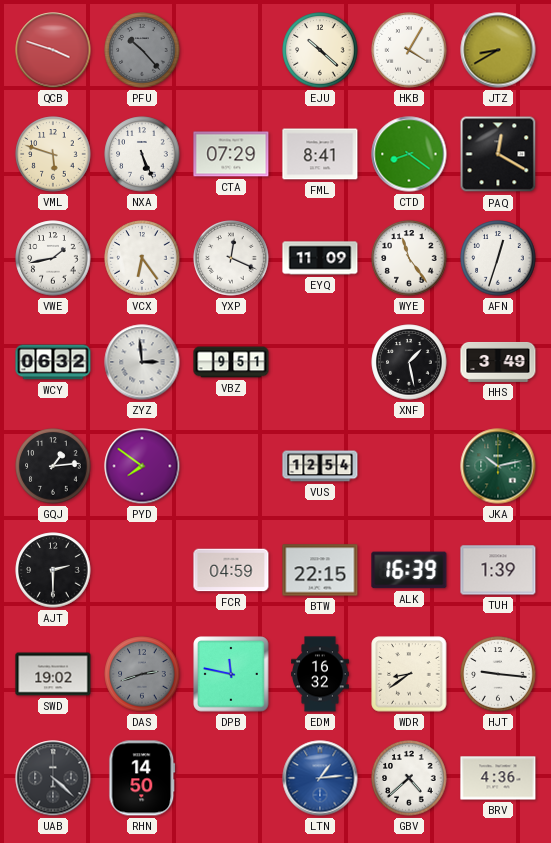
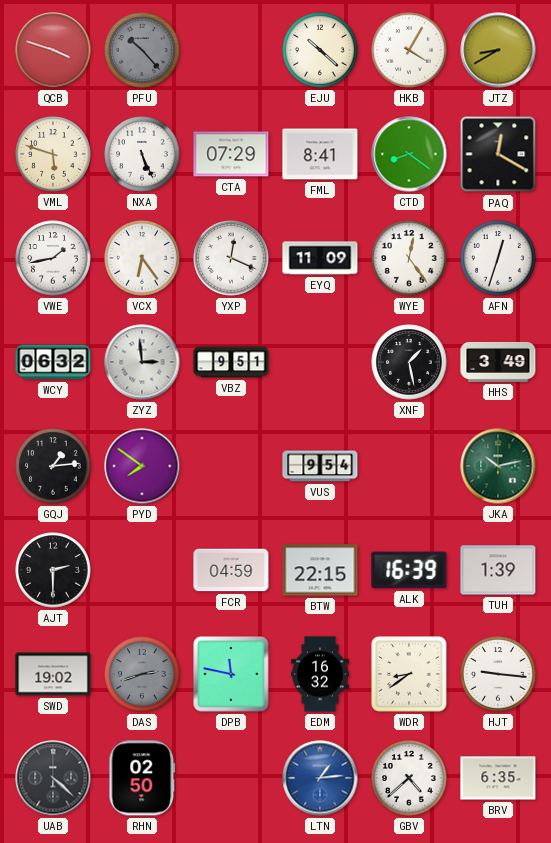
WYE: 11:24 -> 12:24
VUS: 12:54 -> 9:54
RHN: 14:50 -> 02:50
BRV: 4:36 -> 6:35
